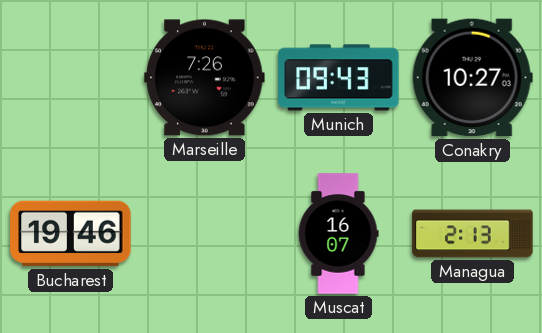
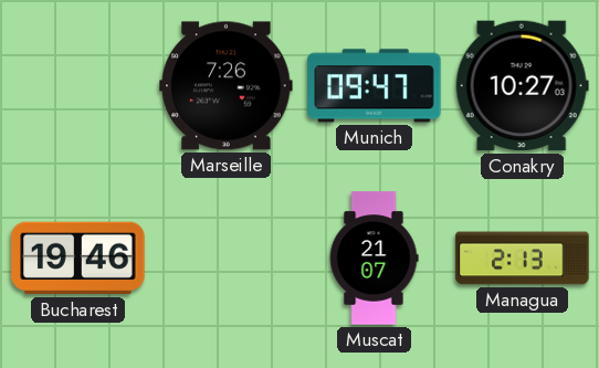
Munich: 09:43 -> 09:47
Muscat: 16:07 -> 21:07
